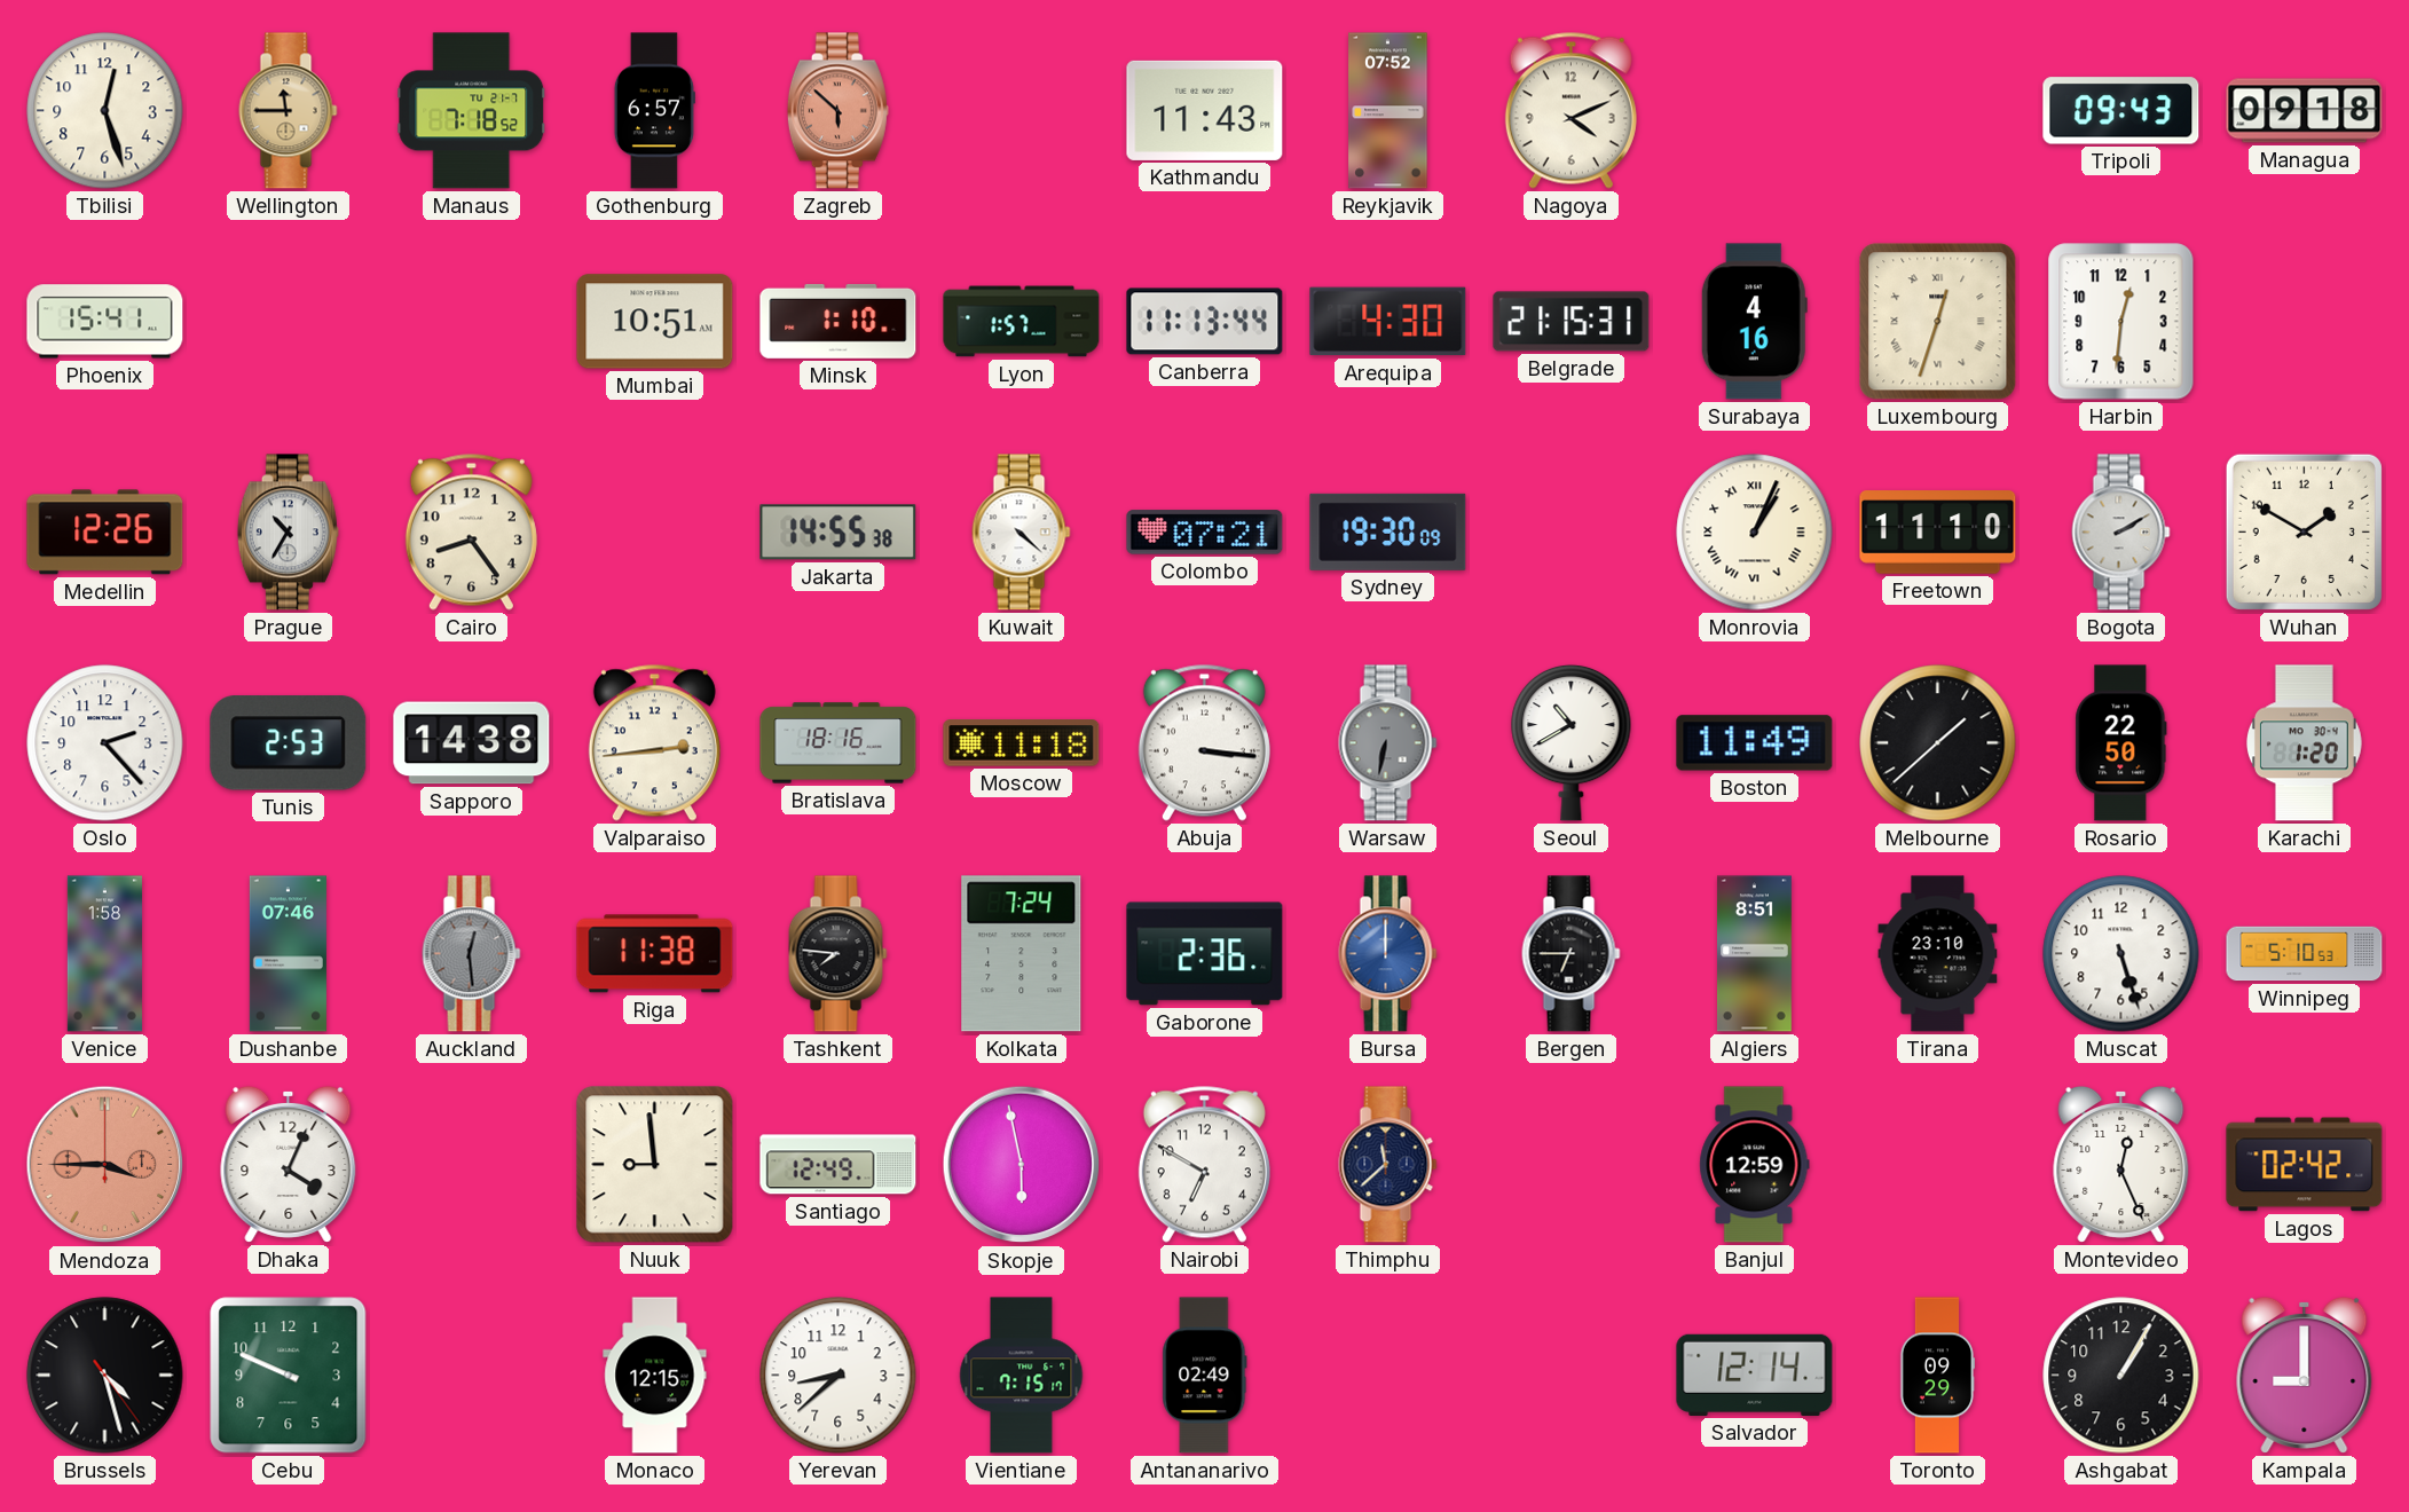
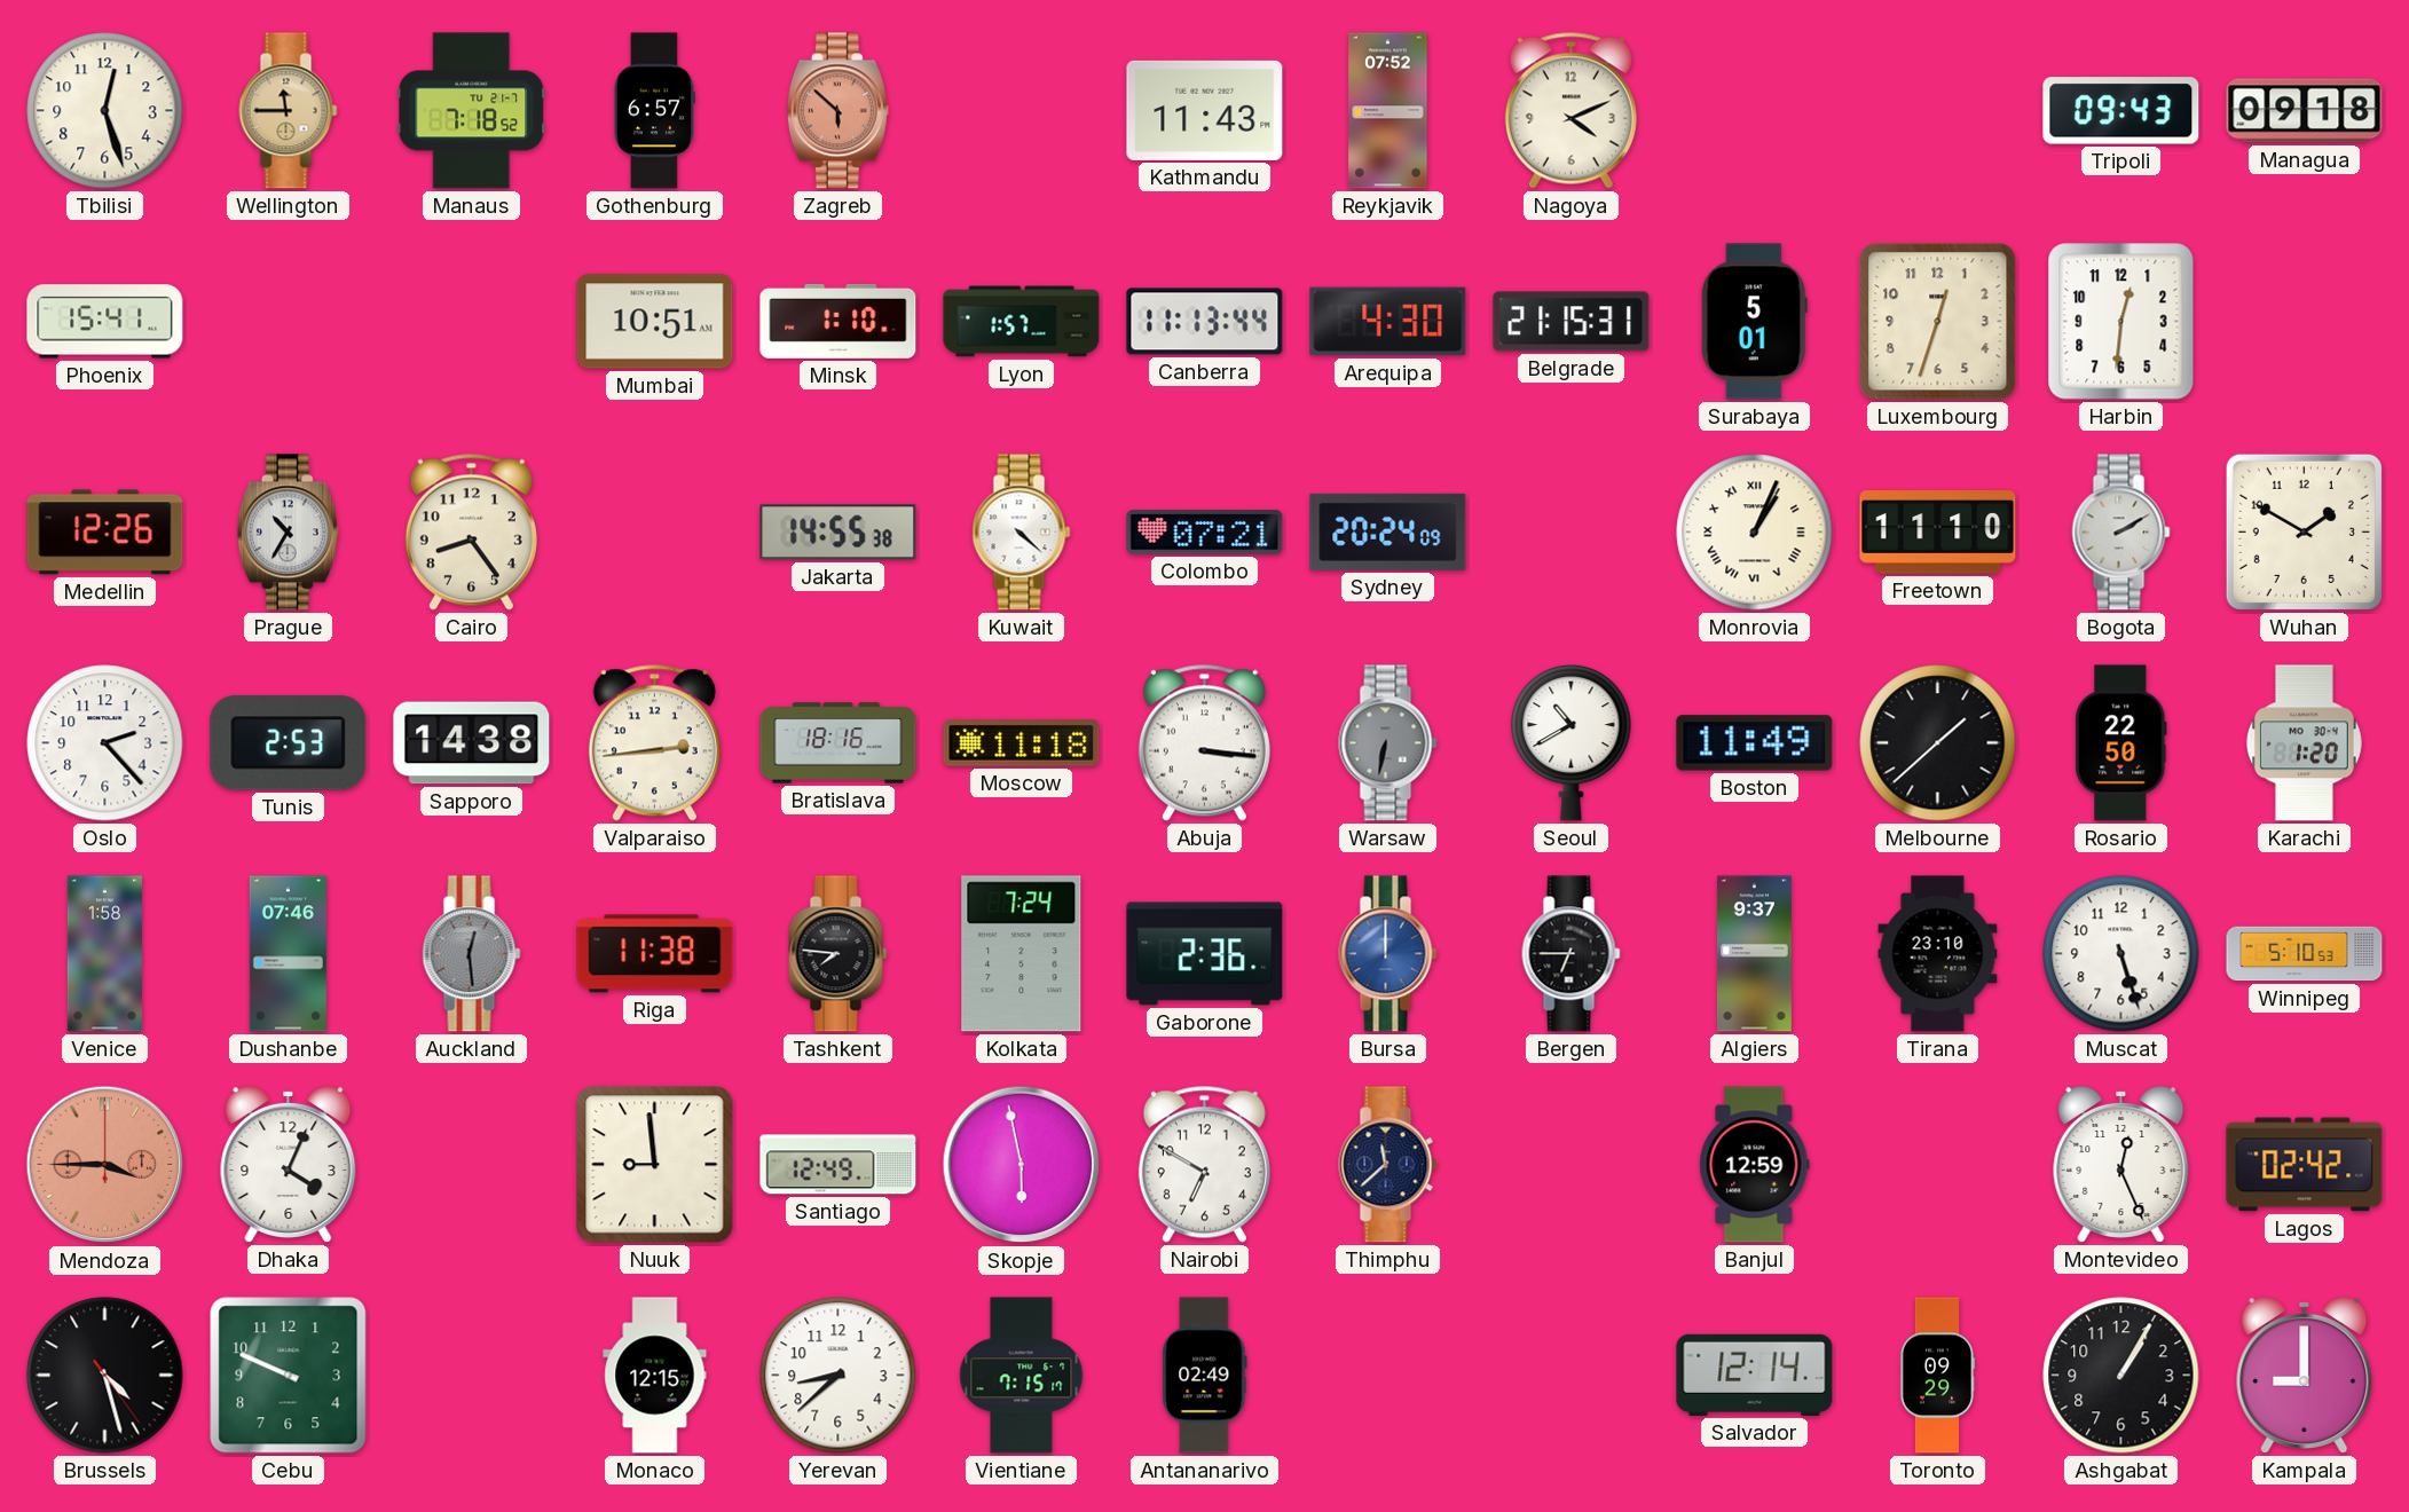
Surabaya: 4:16 -> 5:01
Luxembourg numerals: Roman -> Arabic
Sydney: 19:30 -> 20:24
Algiers: 8:51 -> 9:37
